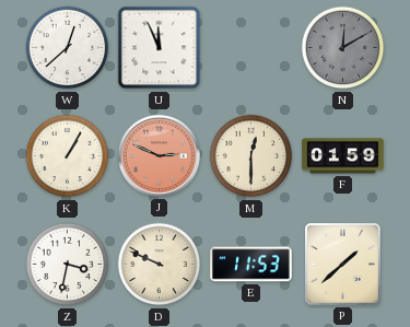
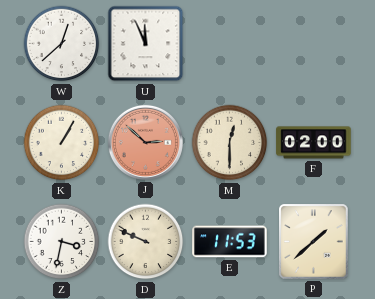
N: 12:10 -> none
J: 2:49 -> 2:52
F: 01:59 -> 02:00
